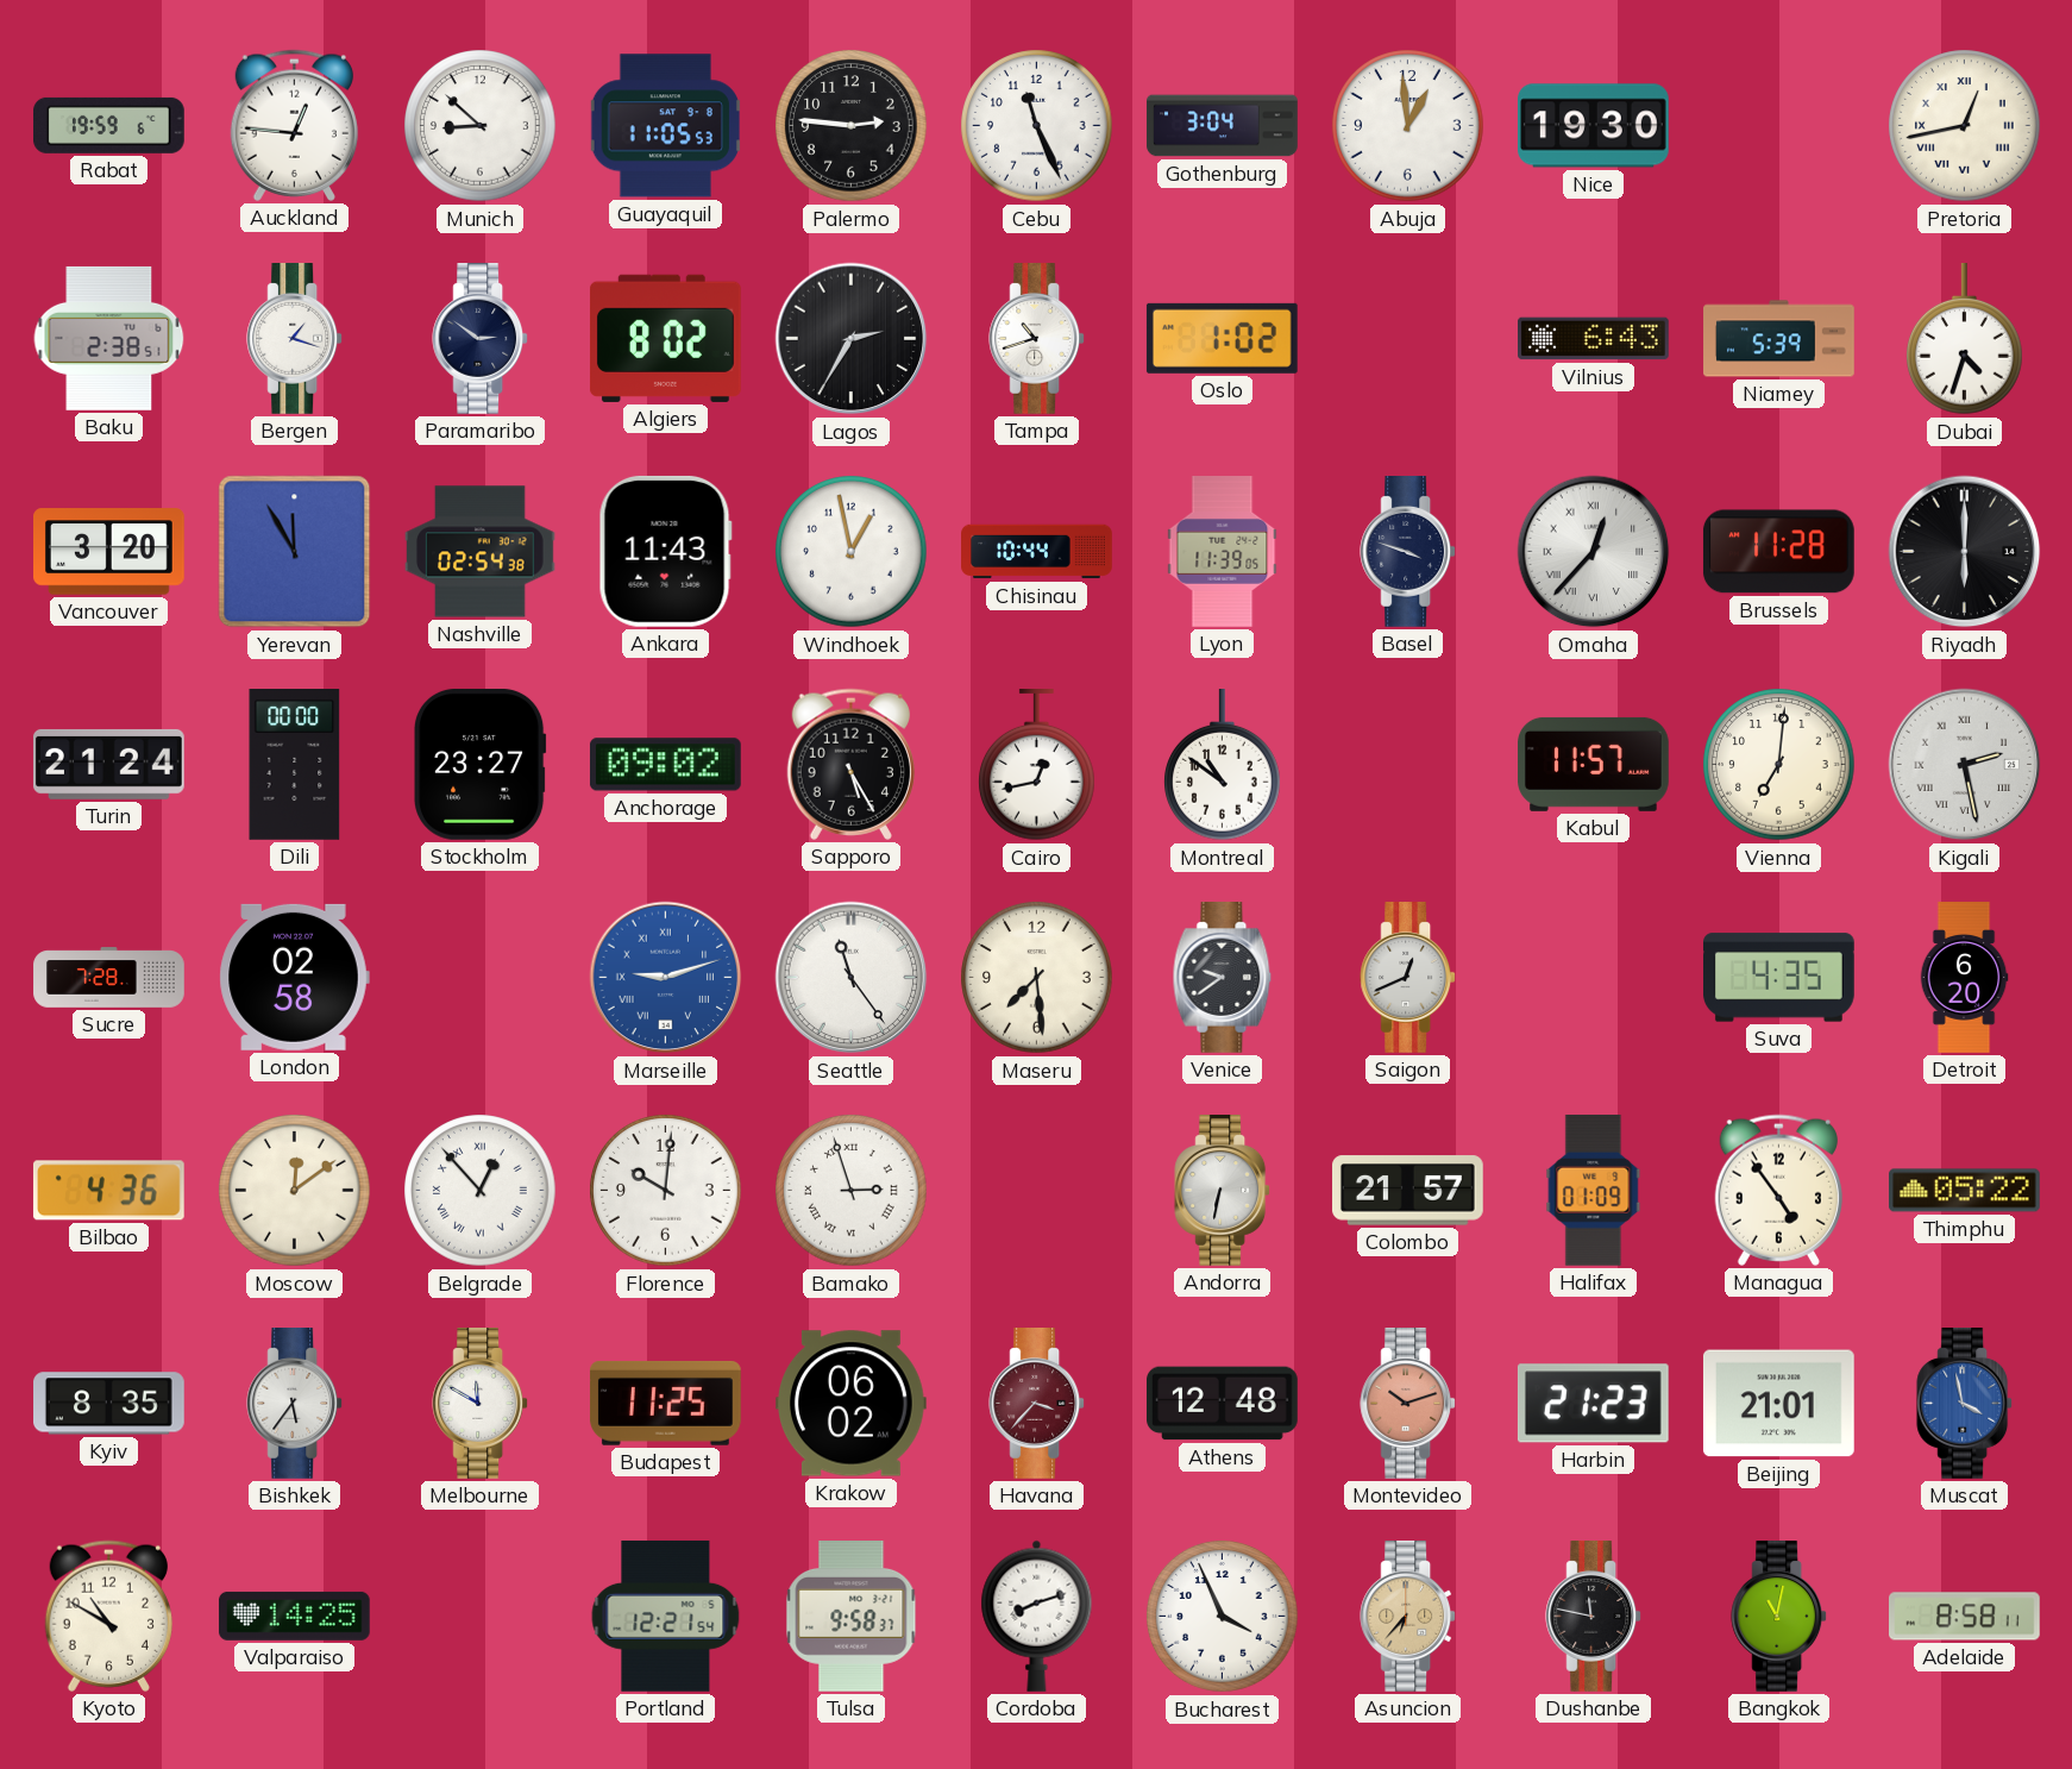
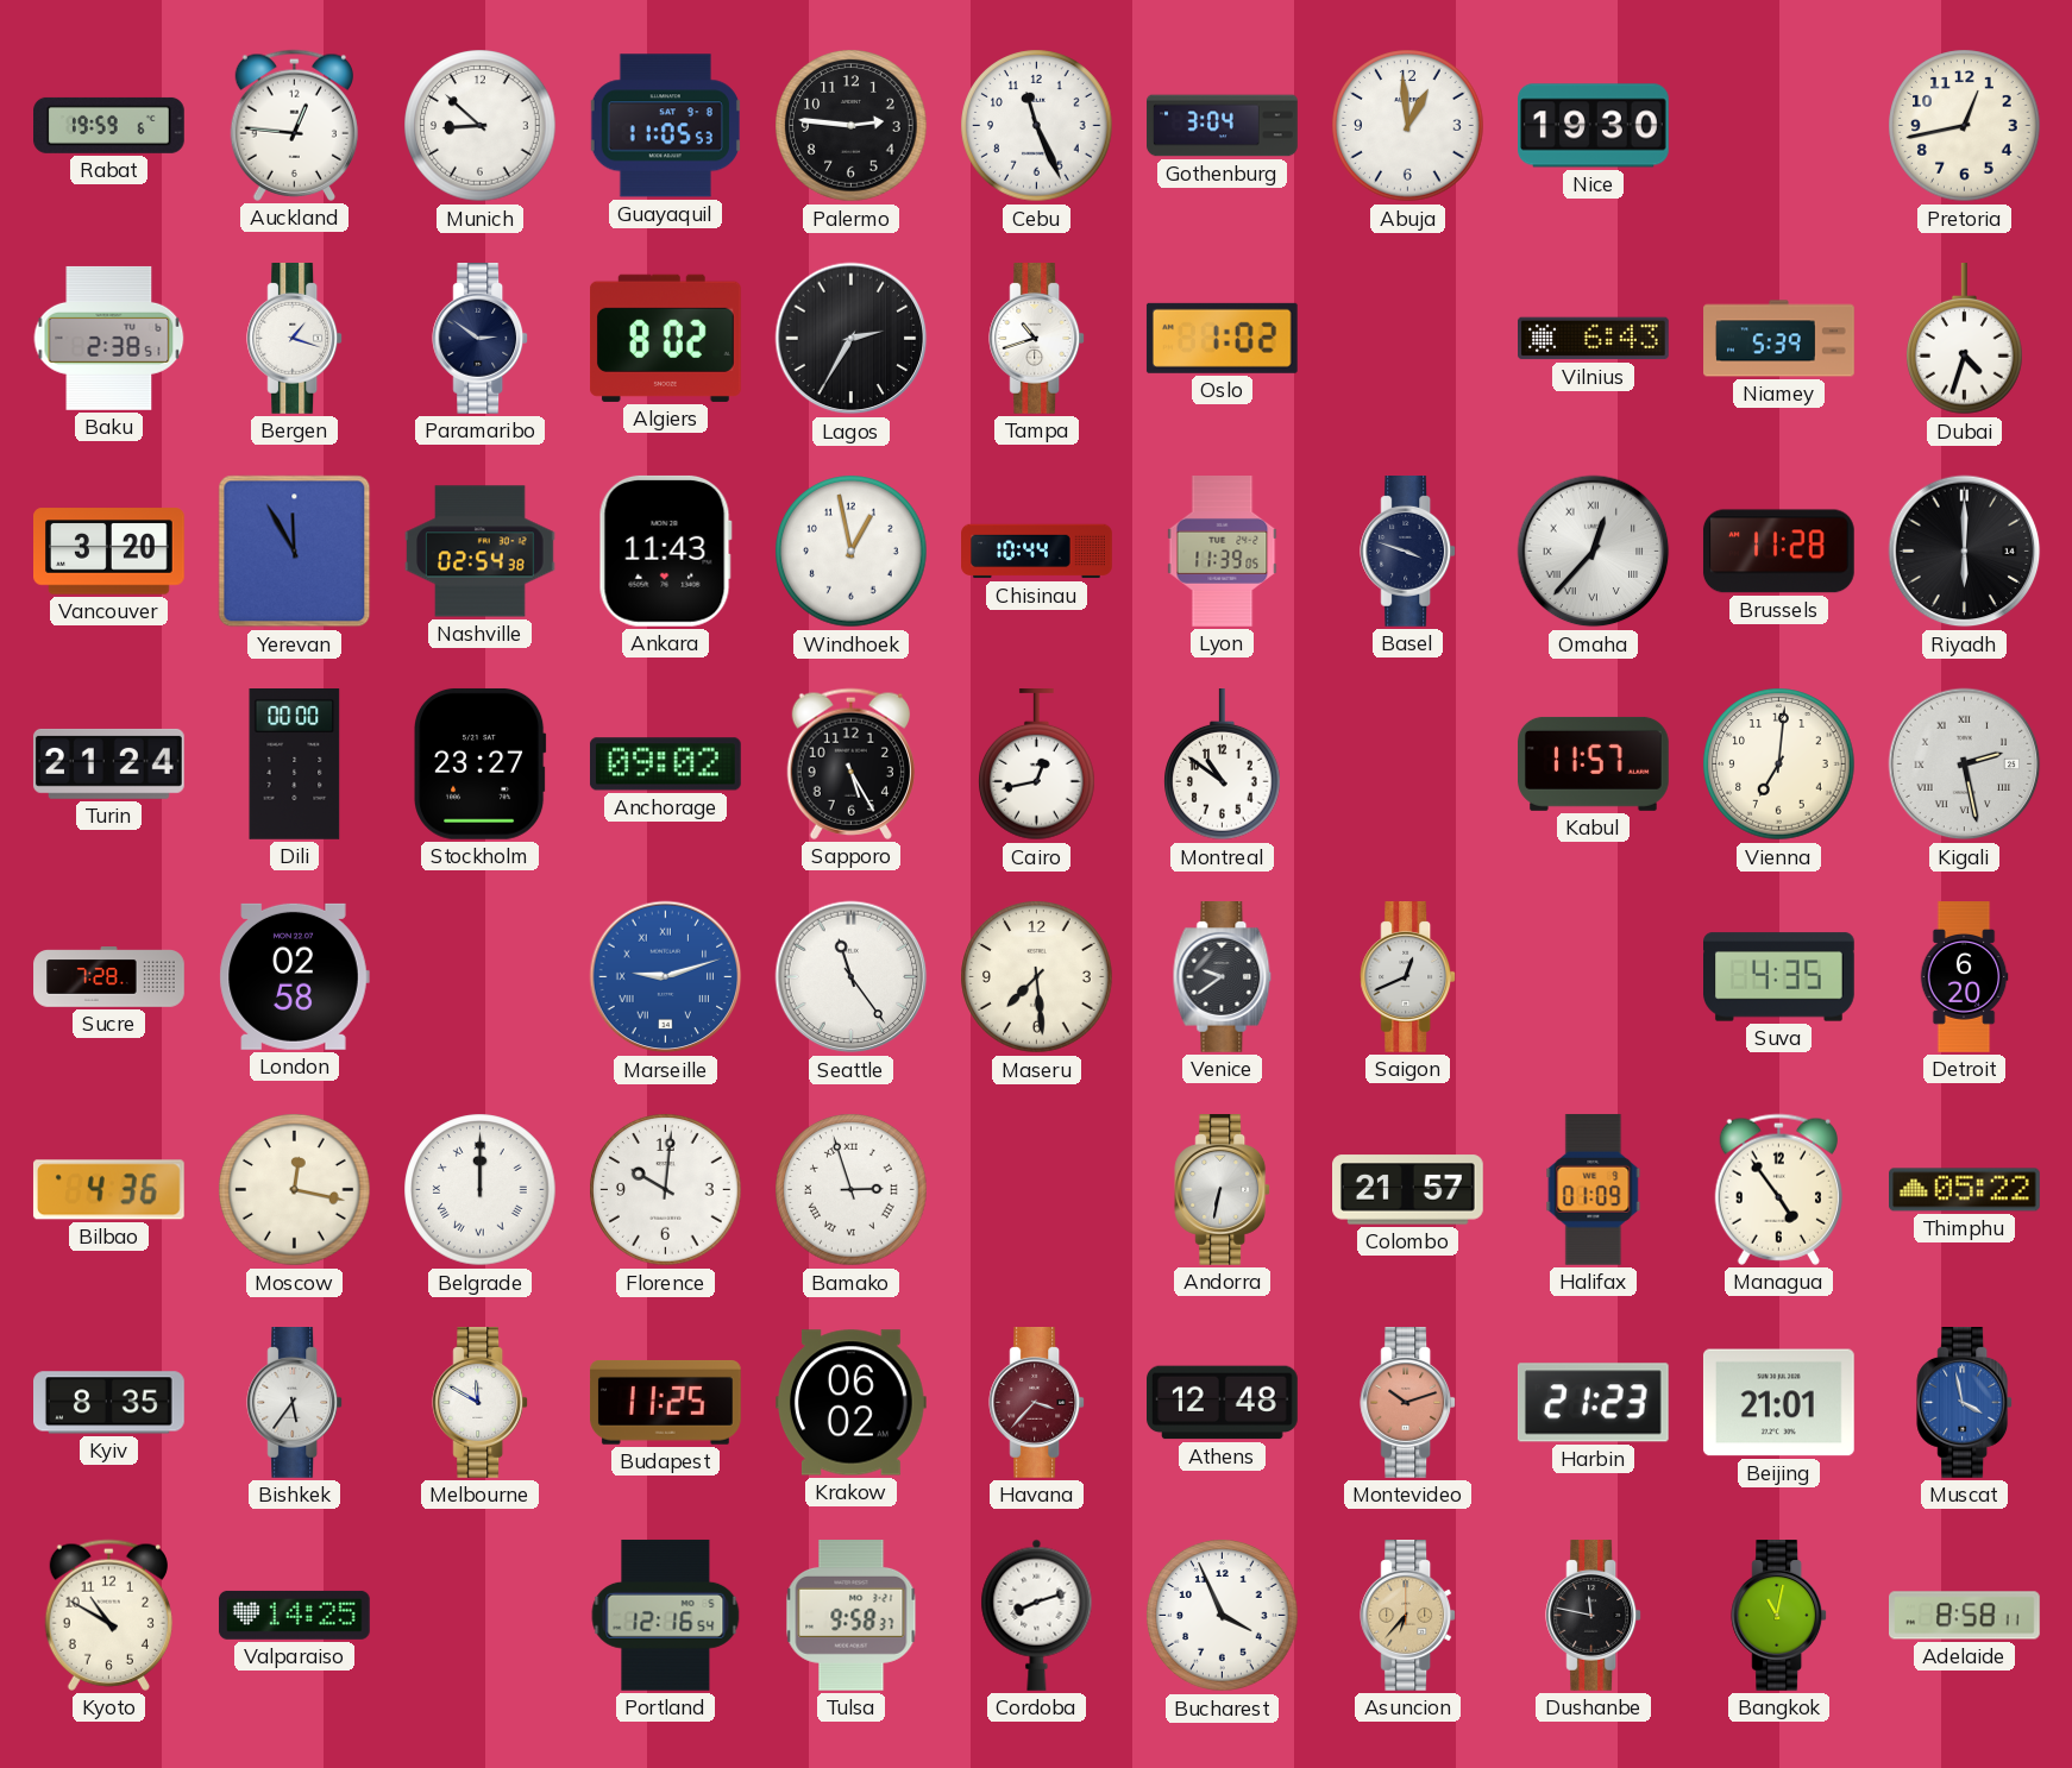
Pretoria numerals: Roman -> Arabic
Moscow: 12:09 -> 12:17
Belgrade: 12:53 -> 12:00
Portland: 12:21 -> 12:16
